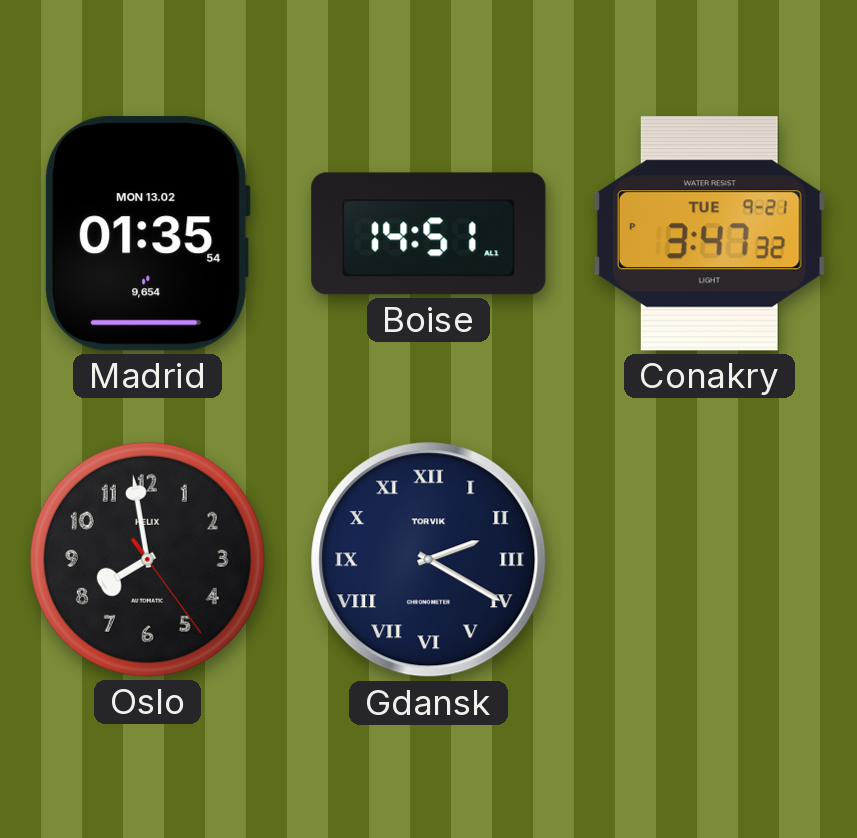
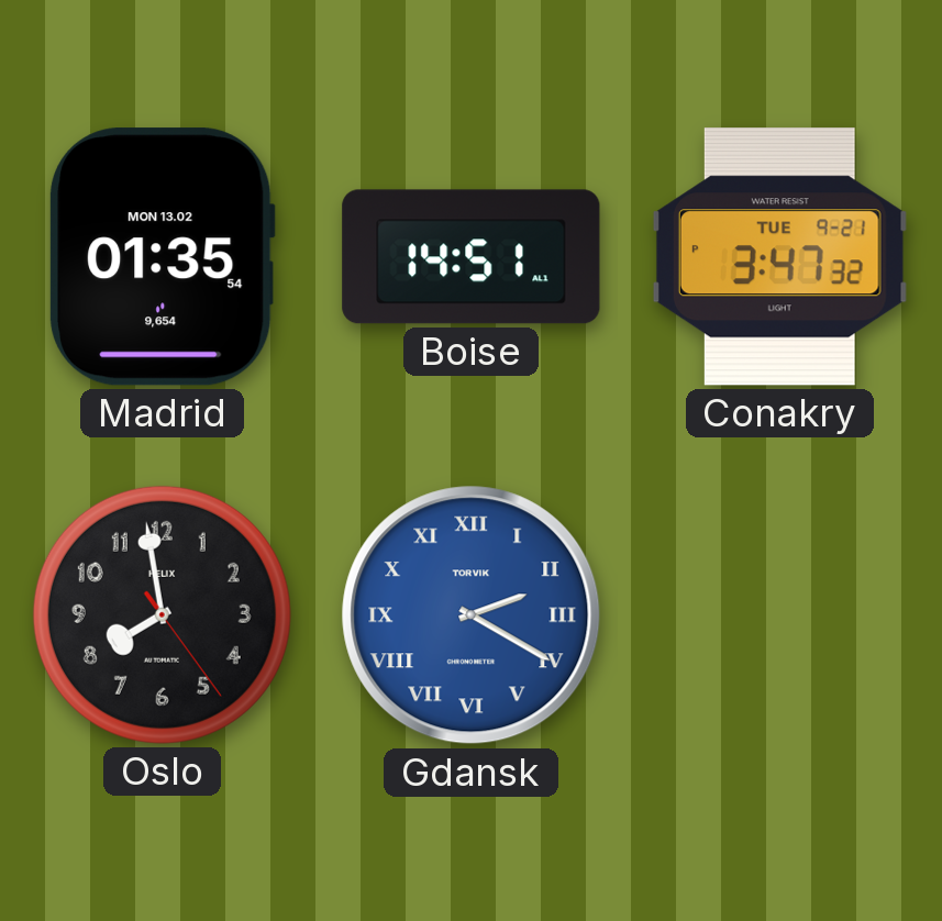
Gdansk dial: navy -> blue
